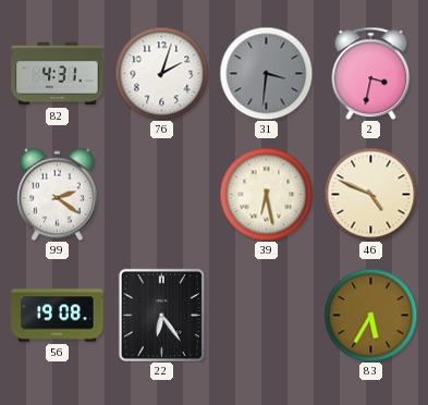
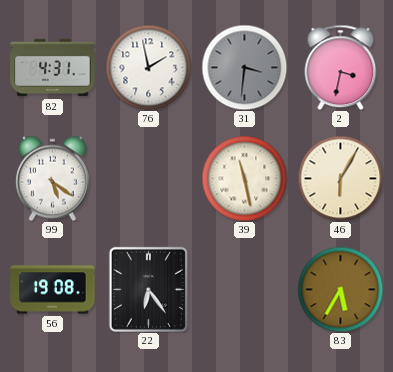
76: 2:03 -> 1:58
99: 2:21 -> 5:21
39: 6:28 -> 11:28
46: 4:49 -> 6:05
